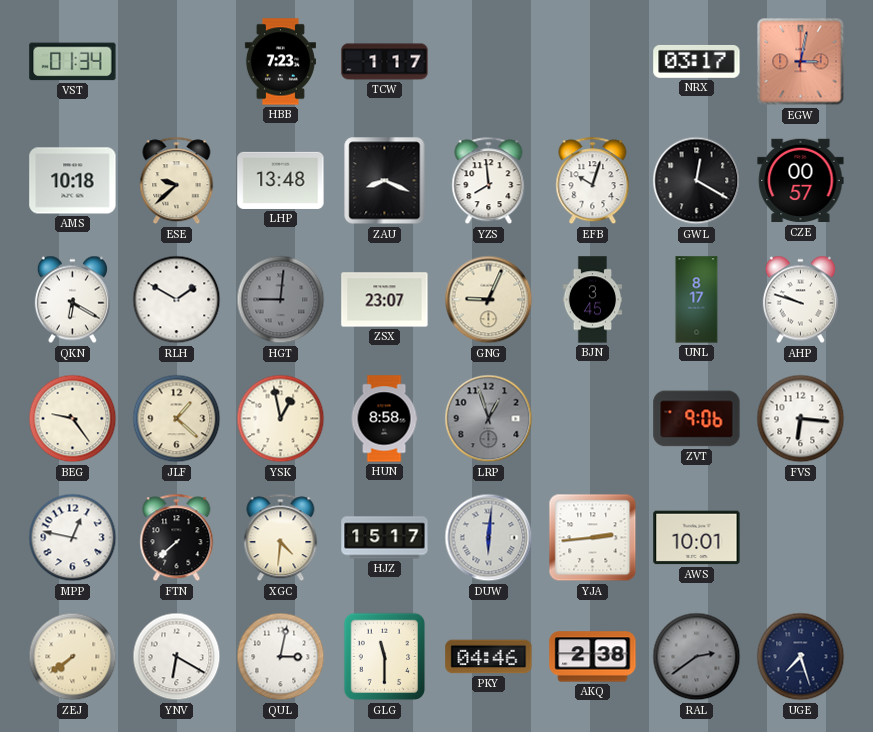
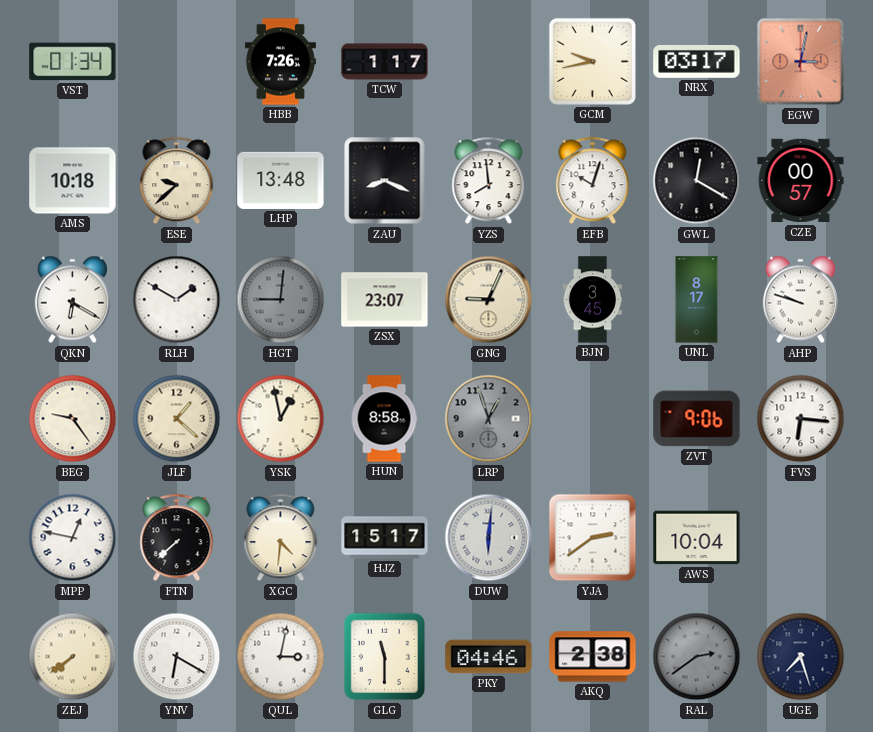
HBB: 7:23 -> 7:26
GCM: none -> 9:43
YJA: 2:44 -> 2:39
AWS: 10:01 -> 10:04
